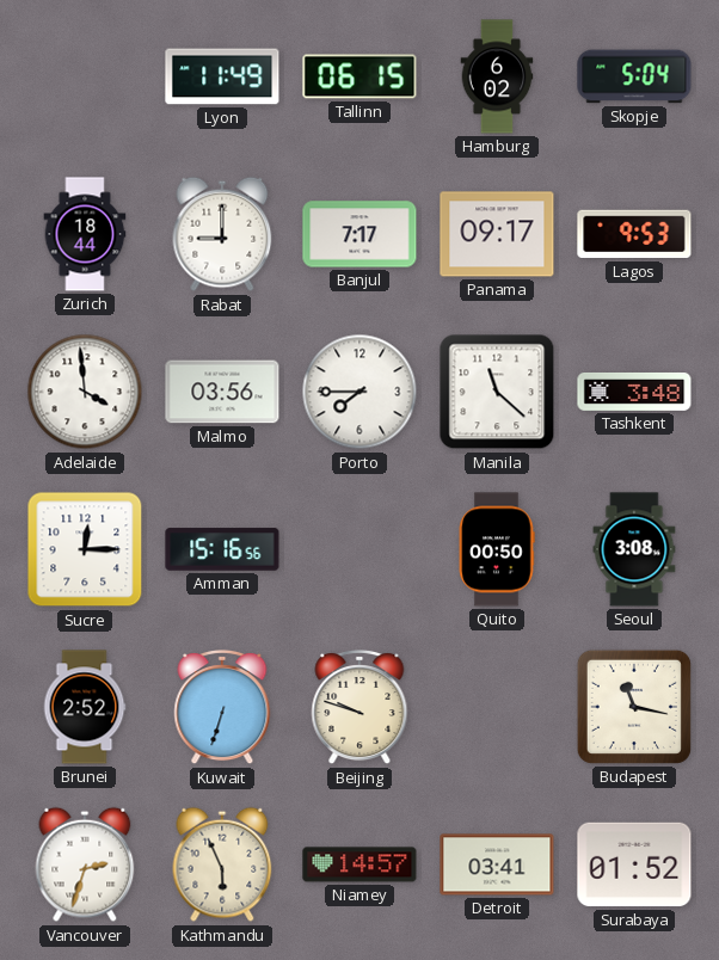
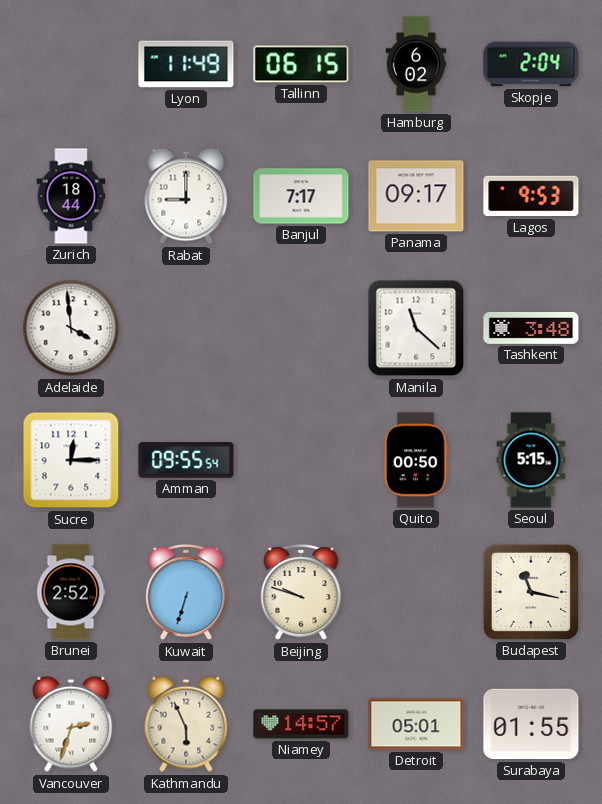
Skopje: 5:04 -> 2:04
Malmo: 03:56 -> none
Porto: 7:45 -> none
Amman: 15:16 -> 09:55
Seoul: 3:08 -> 5:15
Detroit: 03:41 -> 05:01
Surabaya: 01:52 -> 01:55
